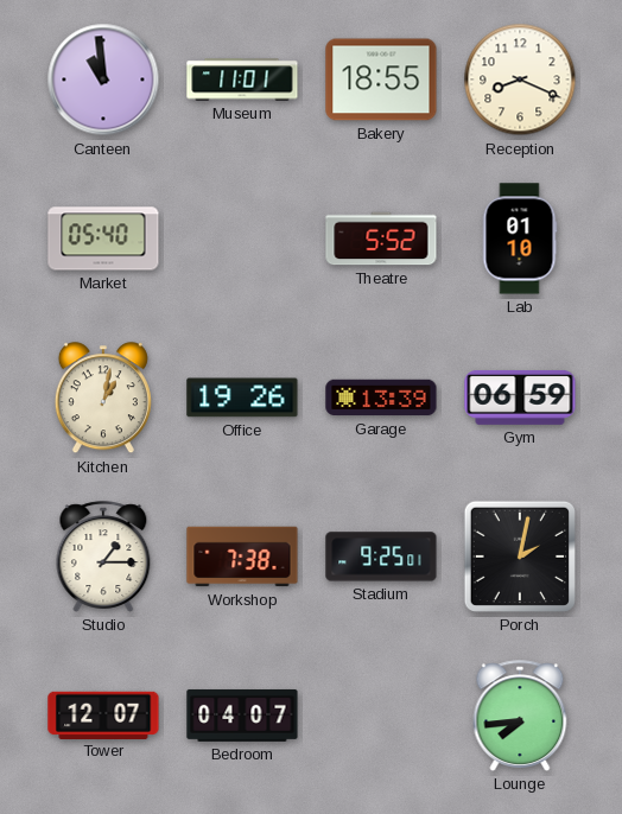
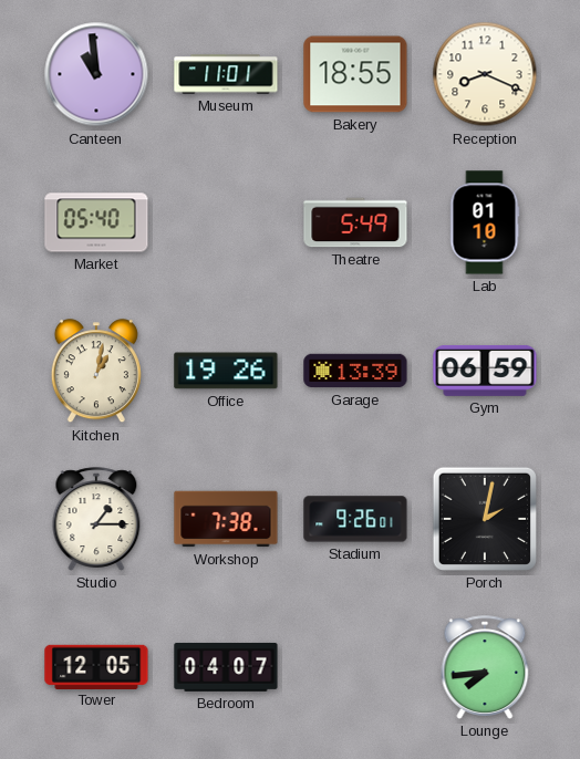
Theatre: 5:52 -> 5:49
Stadium: 9:25 -> 9:26
Tower: 12:07 -> 12:05
